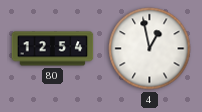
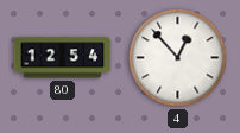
4: 12:58 -> 12:53
